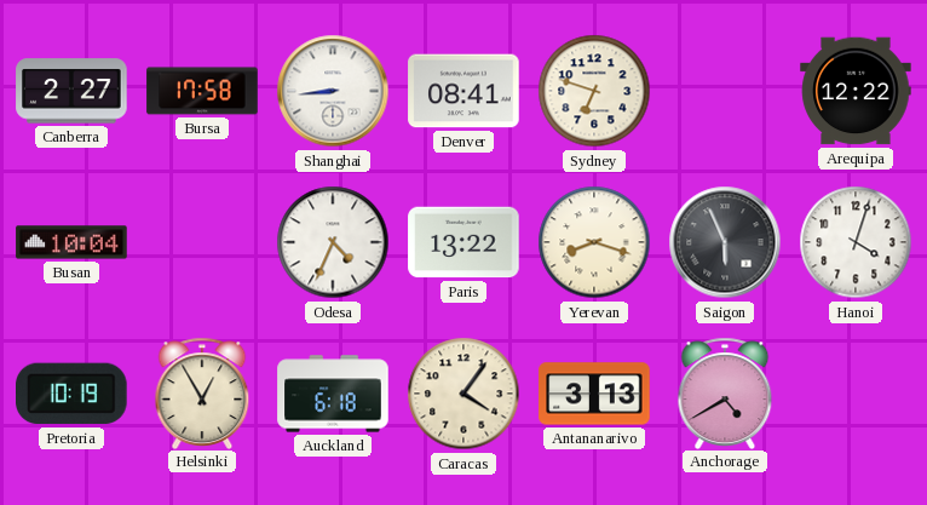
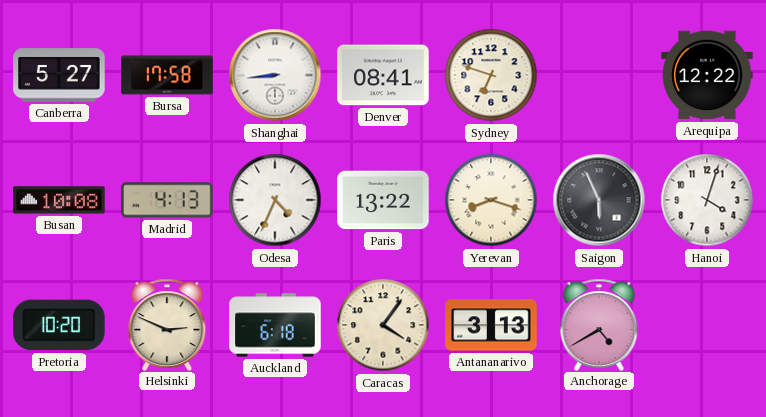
Canberra: 2:27 -> 5:27
Busan: 10:04 -> 10:08
Madrid: none -> 4:13
Pretoria: 10:19 -> 10:20
Helsinki: 12:55 -> 2:49
